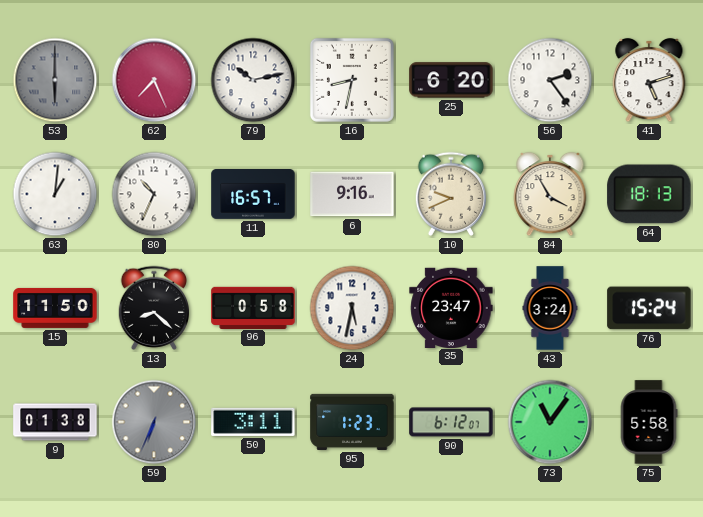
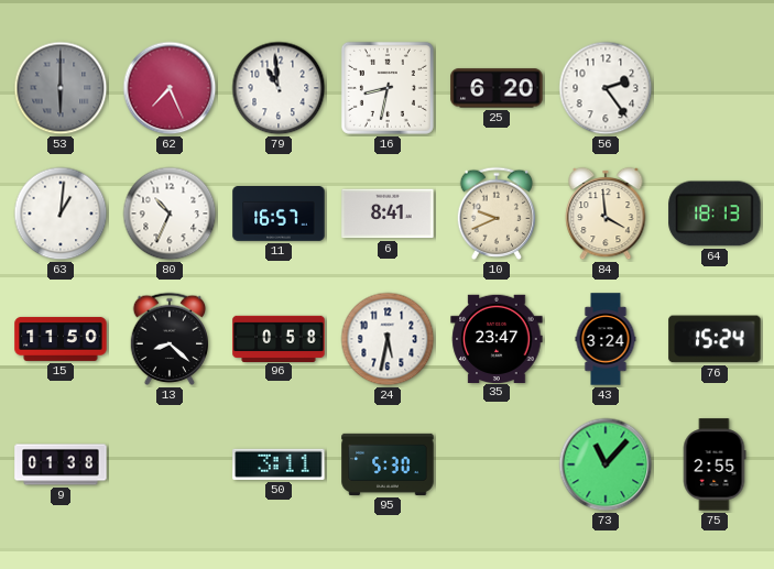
79: 10:13 -> 10:59
41: 5:12 -> none
6: 9:16 -> 8:41
84: 3:55 -> 3:59
59: 6:34 -> none
95: 1:23 -> 5:30
90: 6:12 -> none
73: 11:06 -> 11:07
75: 5:58 -> 2:55
